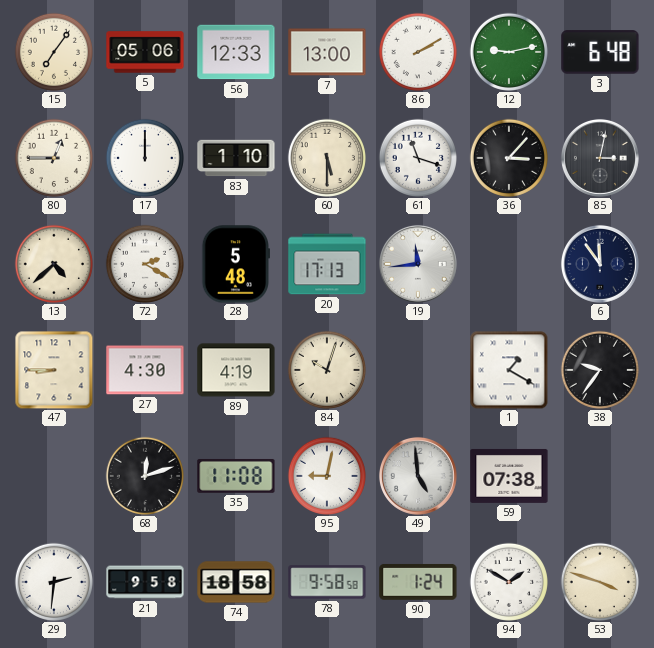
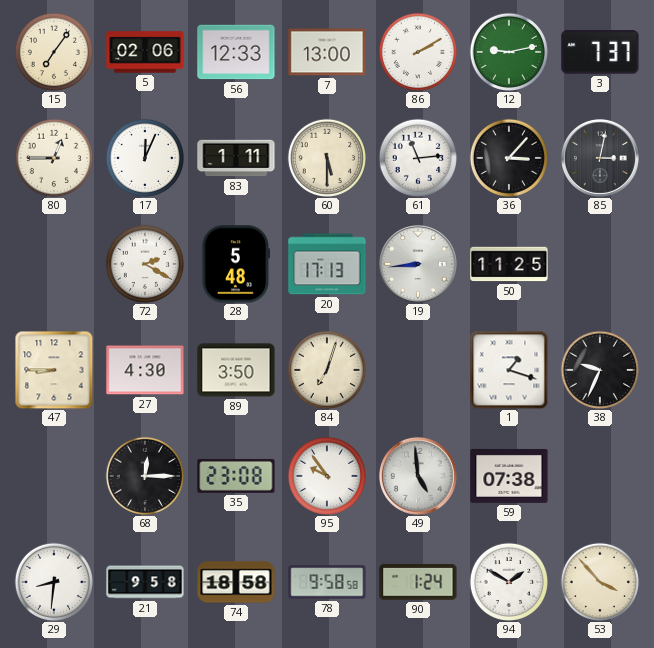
5: 05:06 -> 02:06
3: 6:48 -> 7:37
17: 12:00 -> 12:04
83: 1:10 -> 1:11
61: 11:18 -> 11:14
13: 4:38 -> none
19: 11:44 -> 8:44
50: none -> 11:25
6: 11:54 -> none
89: 4:19 -> 3:50
84: 10:03 -> 7:03
1: 1:20 -> 1:18
38: 9:36 -> 9:34
68: 12:12 -> 12:15
35: 11:08 -> 23:08
95: 9:02 -> 9:54
29: 2:31 -> 8:31
53: 3:48 -> 3:53
